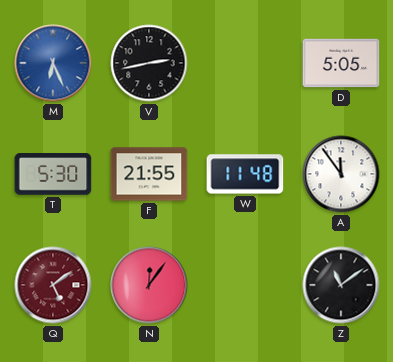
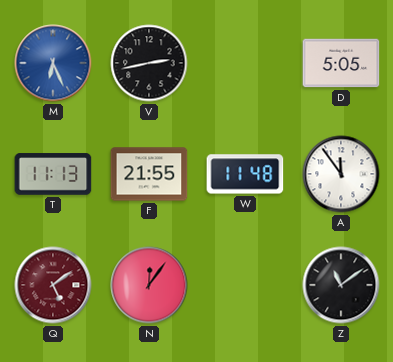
T: 5:30 -> 11:13
